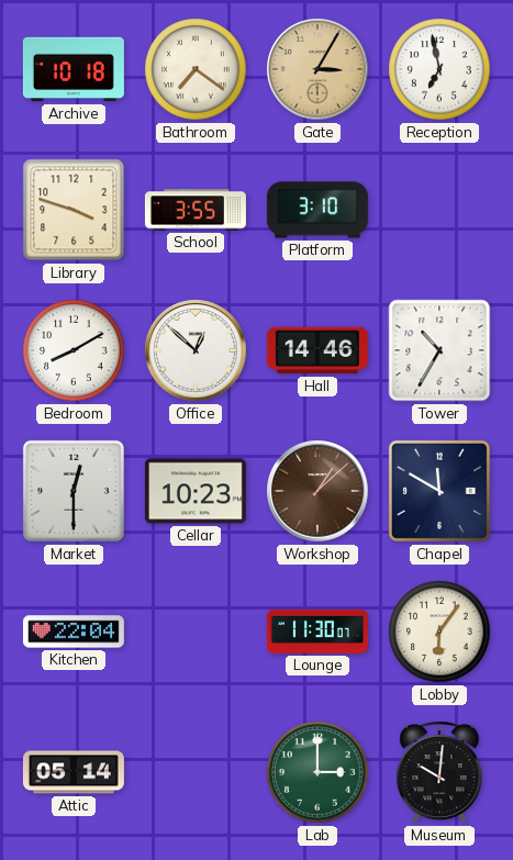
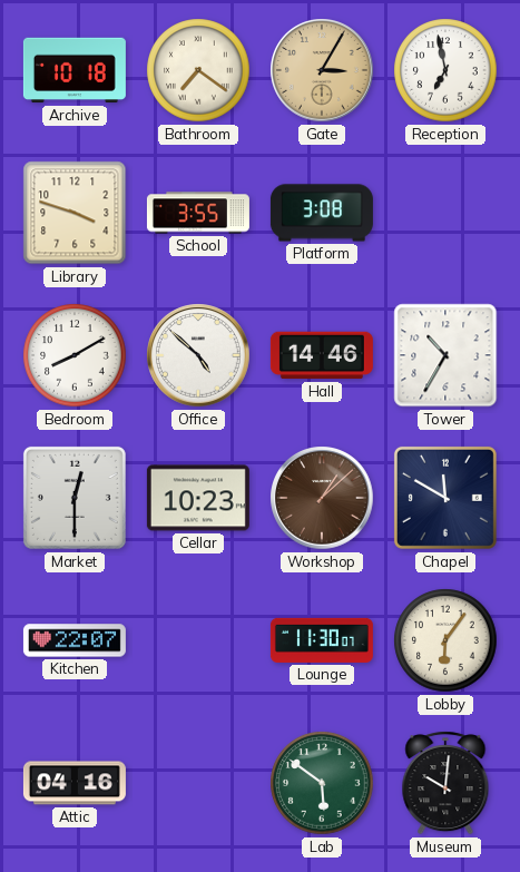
Platform: 3:10 -> 3:08
Office: 12:52 -> 4:52
Kitchen: 22:04 -> 22:07
Attic: 05:14 -> 04:16
Lab: 3:00 -> 5:51
